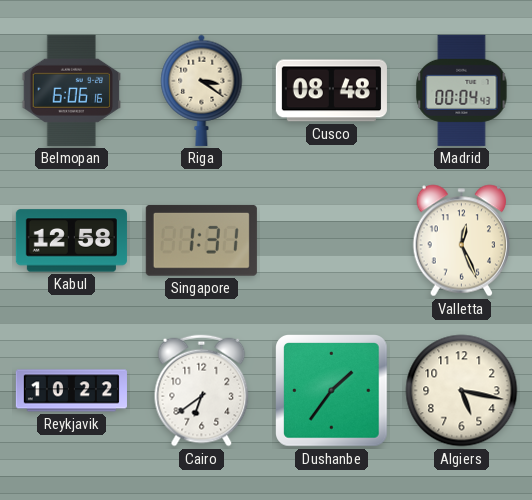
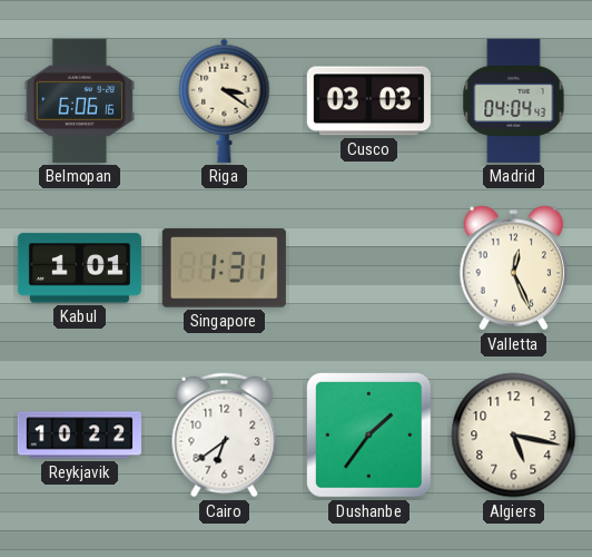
Cusco: 08:48 -> 03:03
Madrid: 00:04 -> 04:04
Kabul: 12:58 -> 1:01
